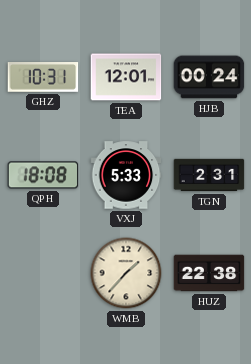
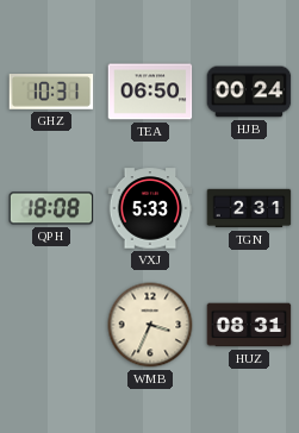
TEA: 12:01 -> 06:50
WMB: 1:37 -> 3:34
HUZ: 22:38 -> 08:31
